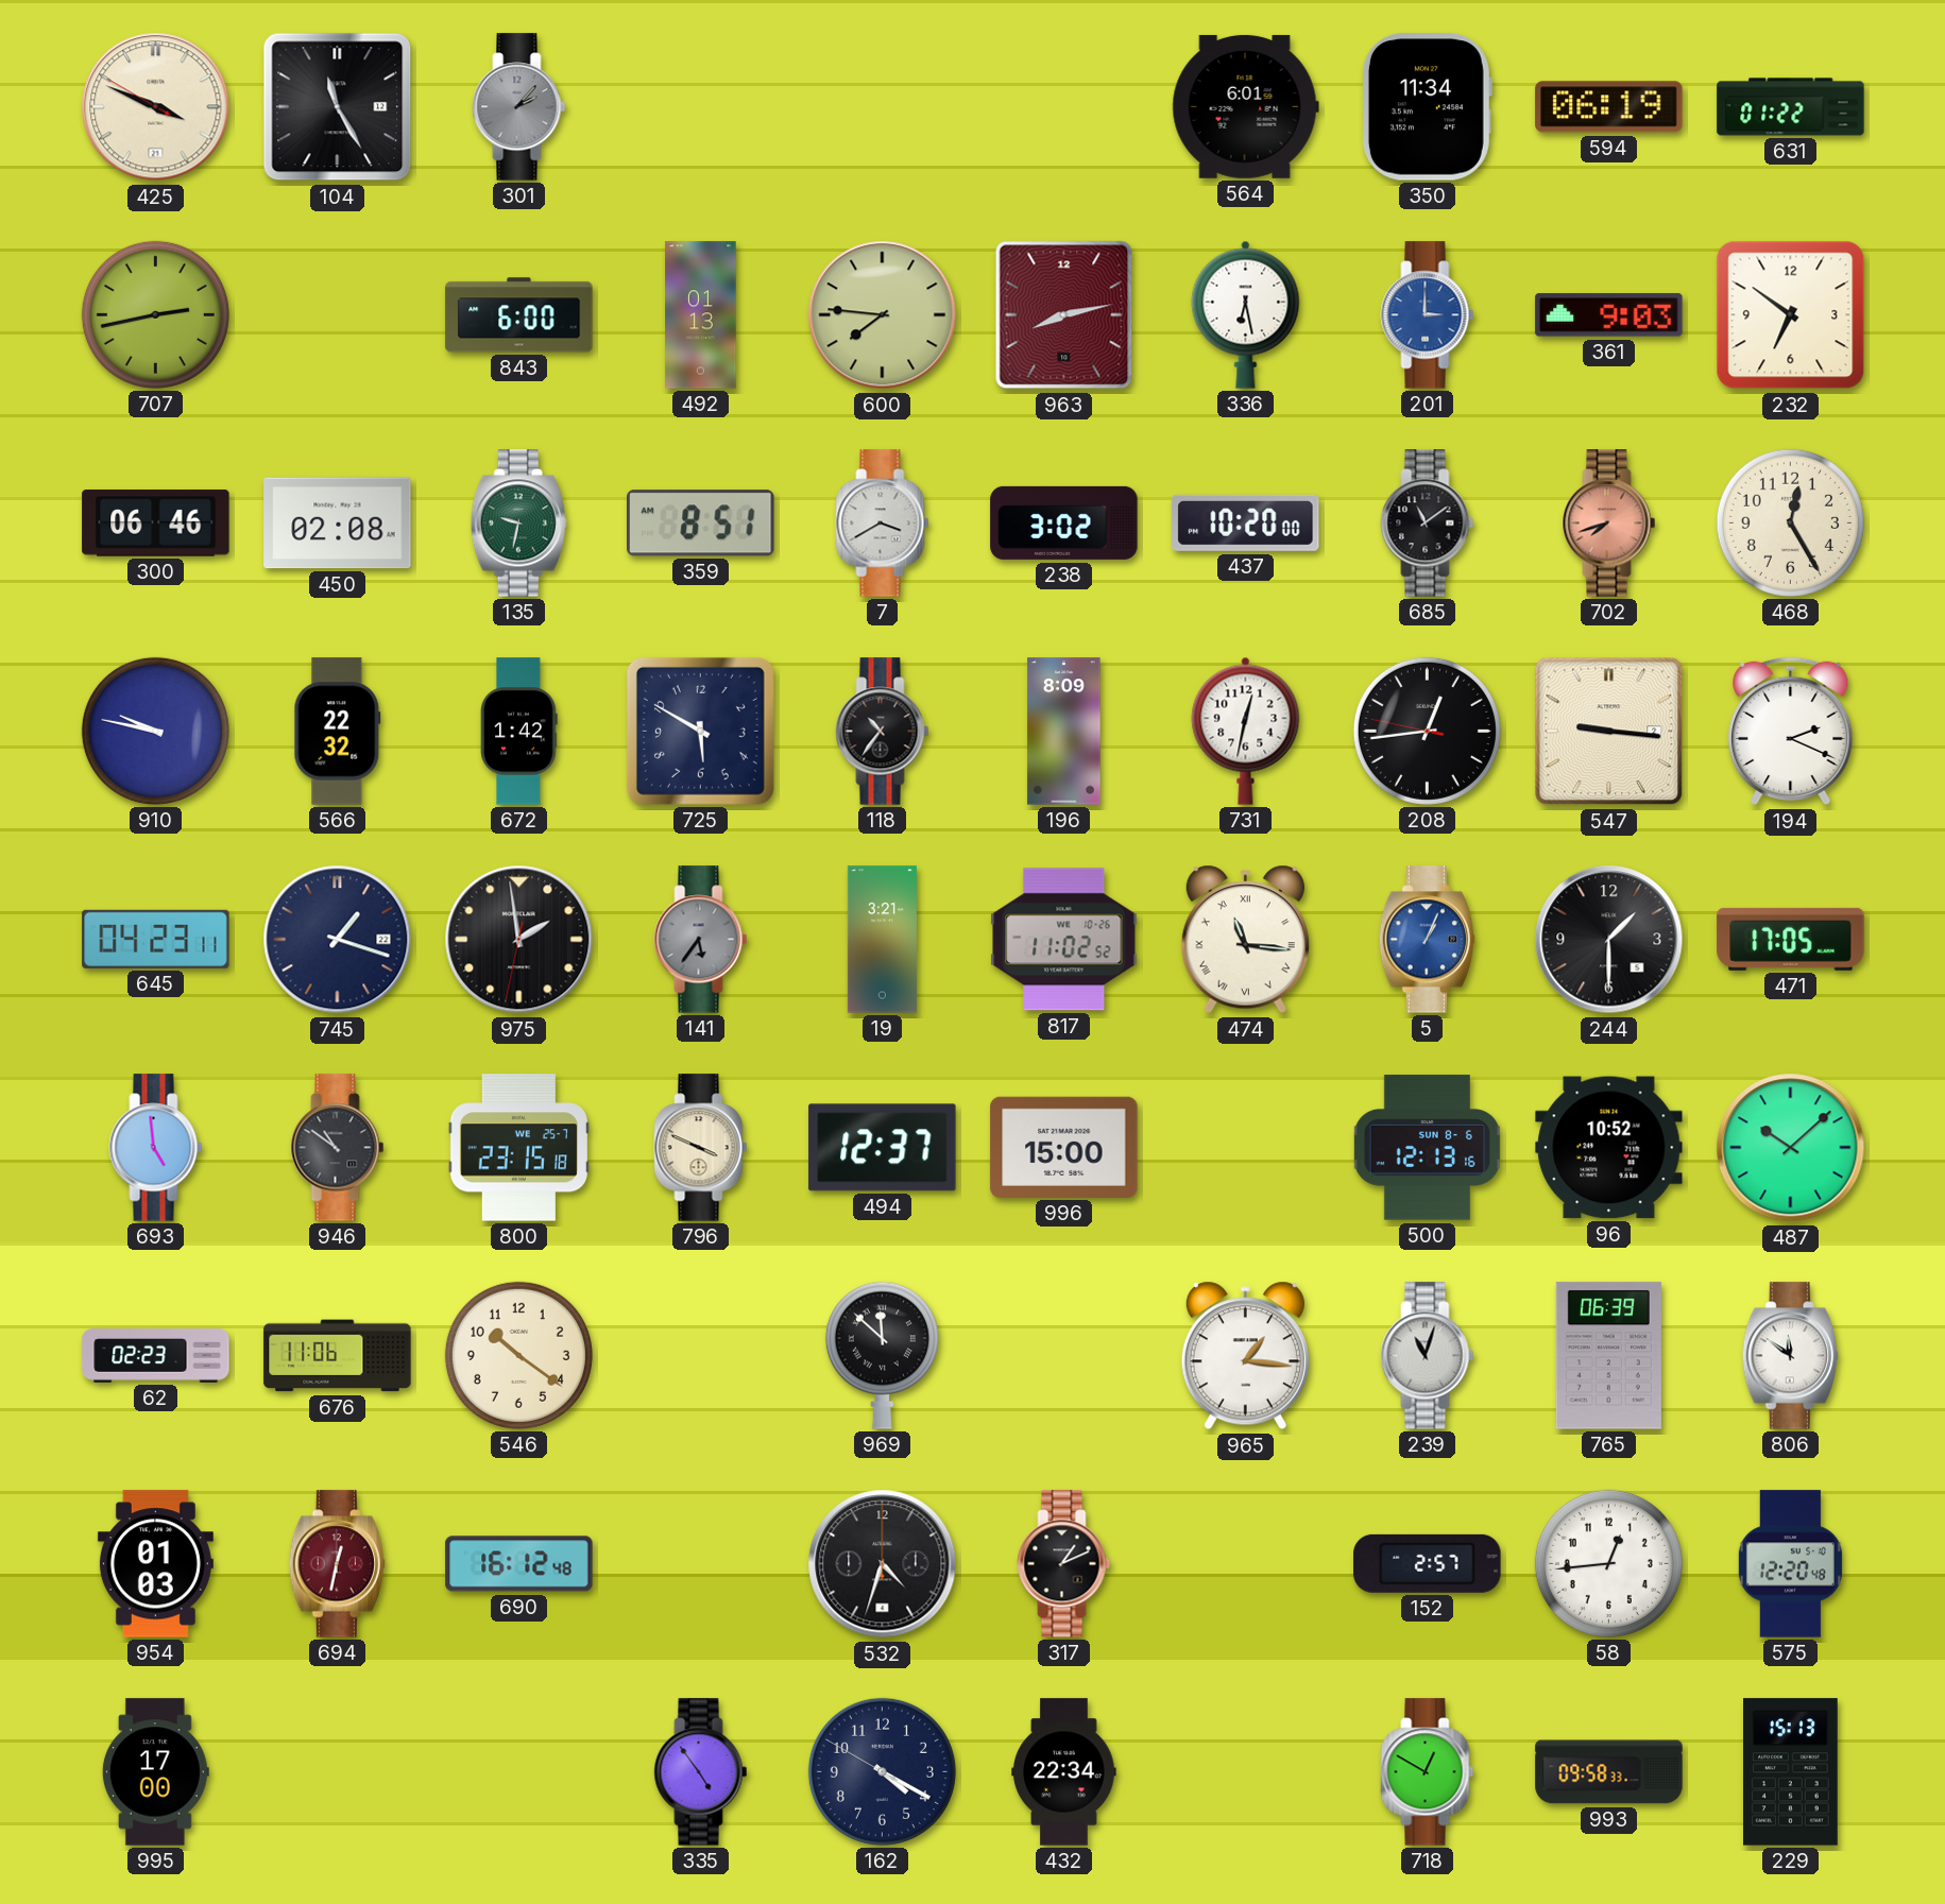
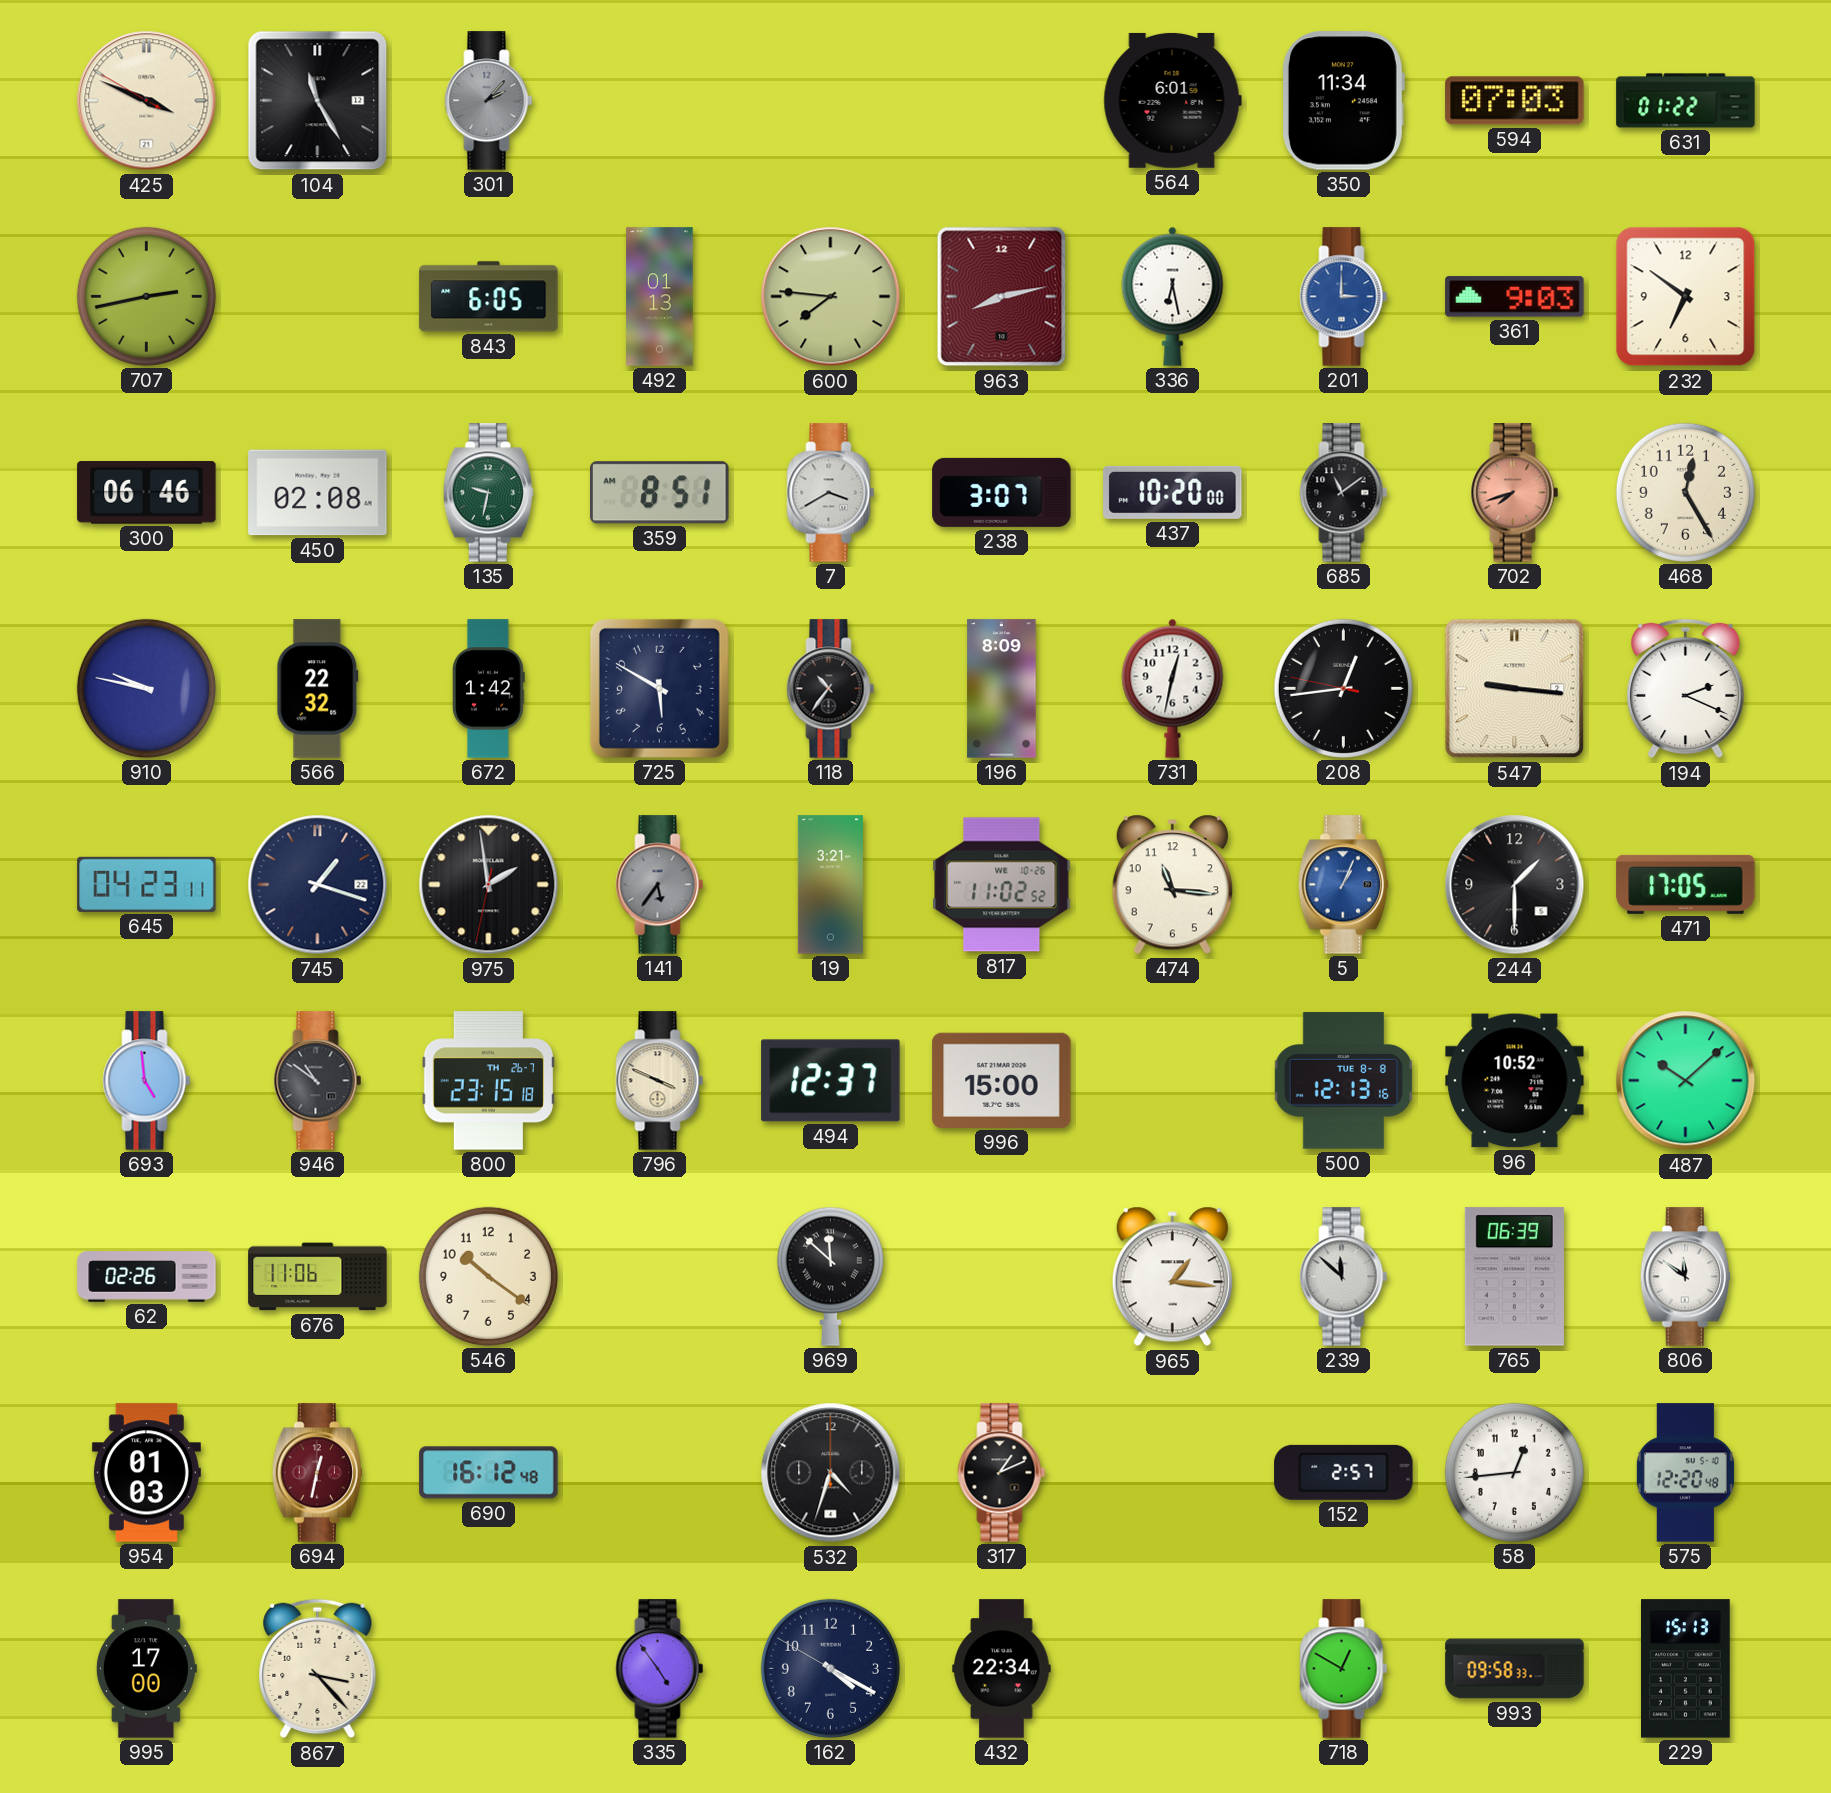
594: 06:19 -> 07:03
843: 6:00 -> 6:05
238: 3:02 -> 3:07
474 numerals: Roman -> Arabic
800 date: WE 25-7 -> TH 26-7
500 date: SUN 8-6 -> TUE 8-8
62: 02:23 -> 02:26
239: 11:03 -> 11:52
867: none -> 3:23
